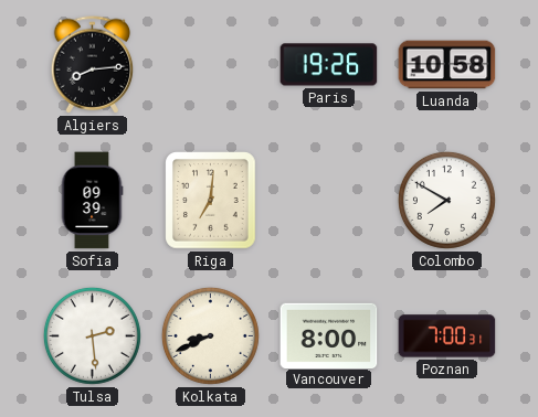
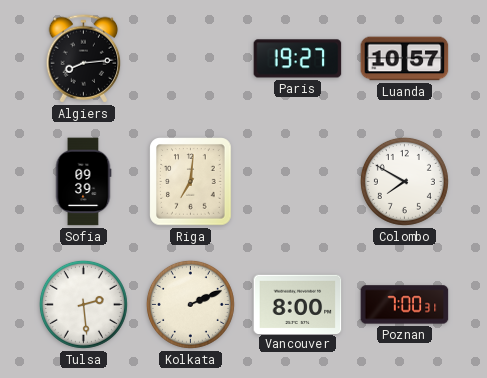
Paris: 19:26 -> 19:27
Luanda: 10:58 -> 10:57
Kolkata: 8:41 -> 2:11
